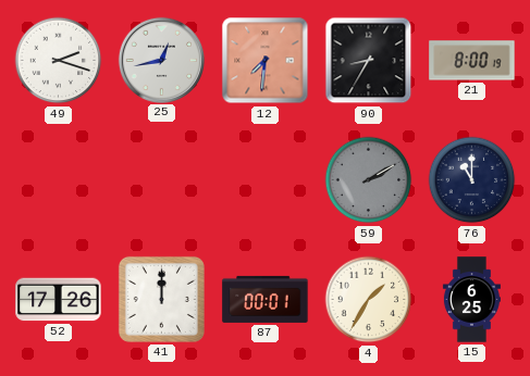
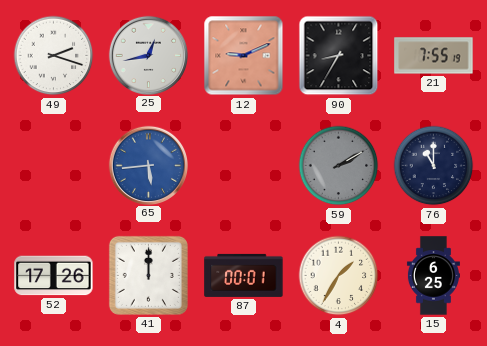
12: 7:31 -> 9:11
21: 8:00 -> 7:55
65: none -> 5:44
